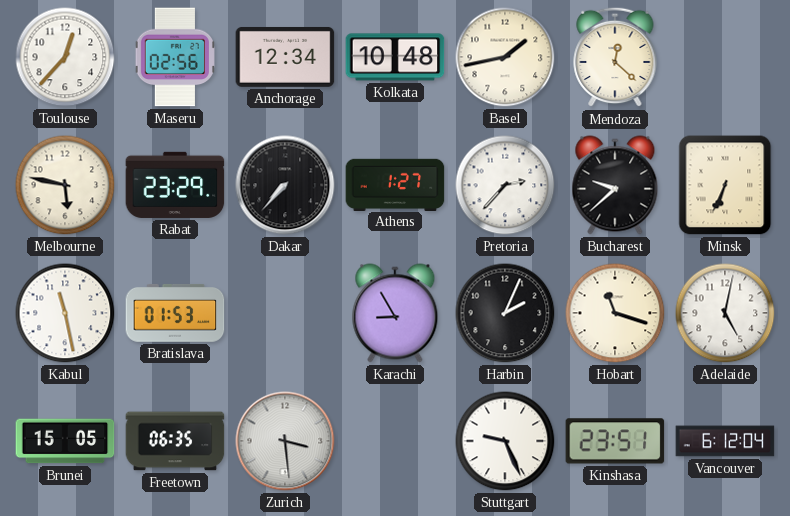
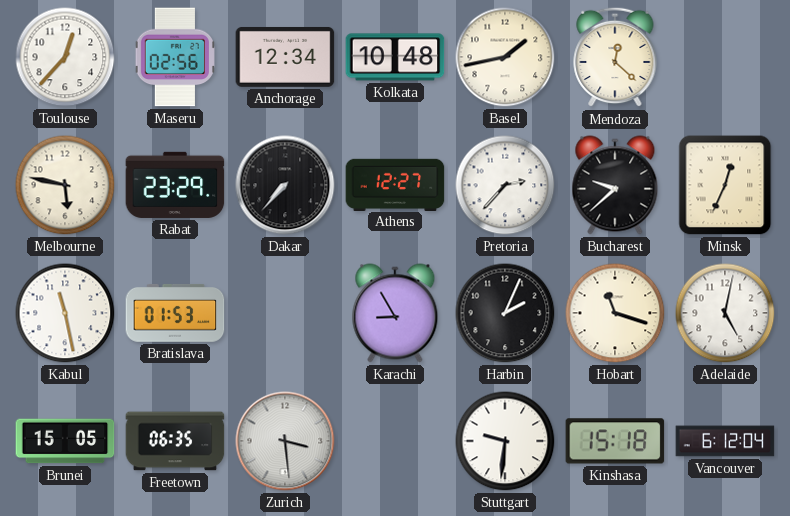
Athens: 1:27 -> 12:27
Minsk: 6:34 -> 12:34
Stuttgart: 9:26 -> 9:31
Kinshasa: 23:51 -> 15:18
